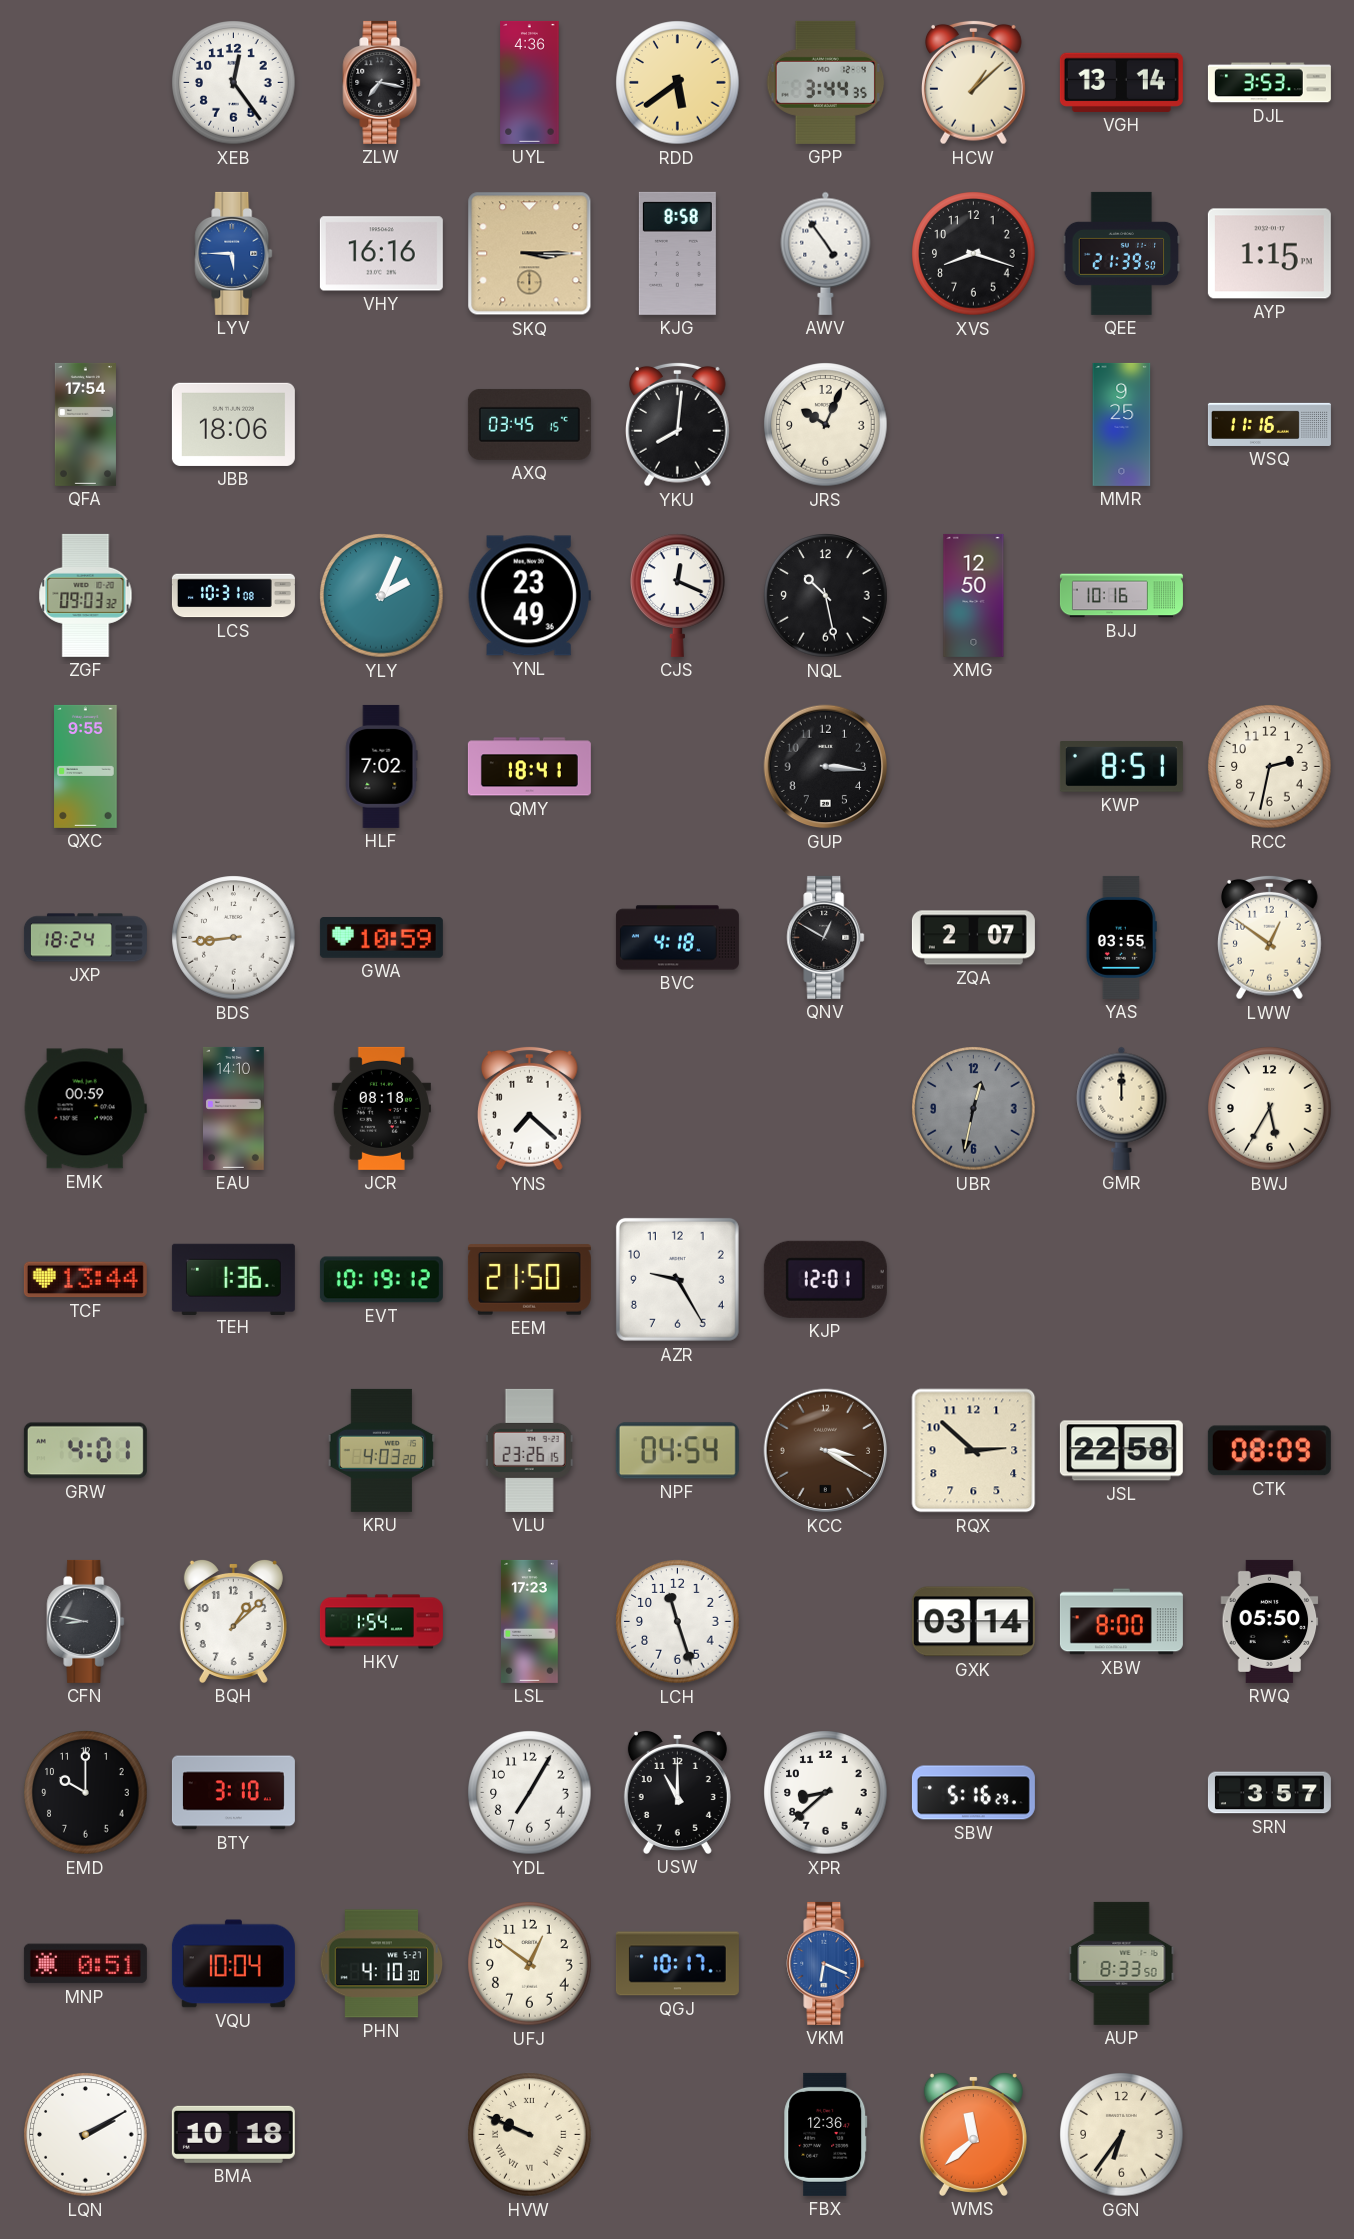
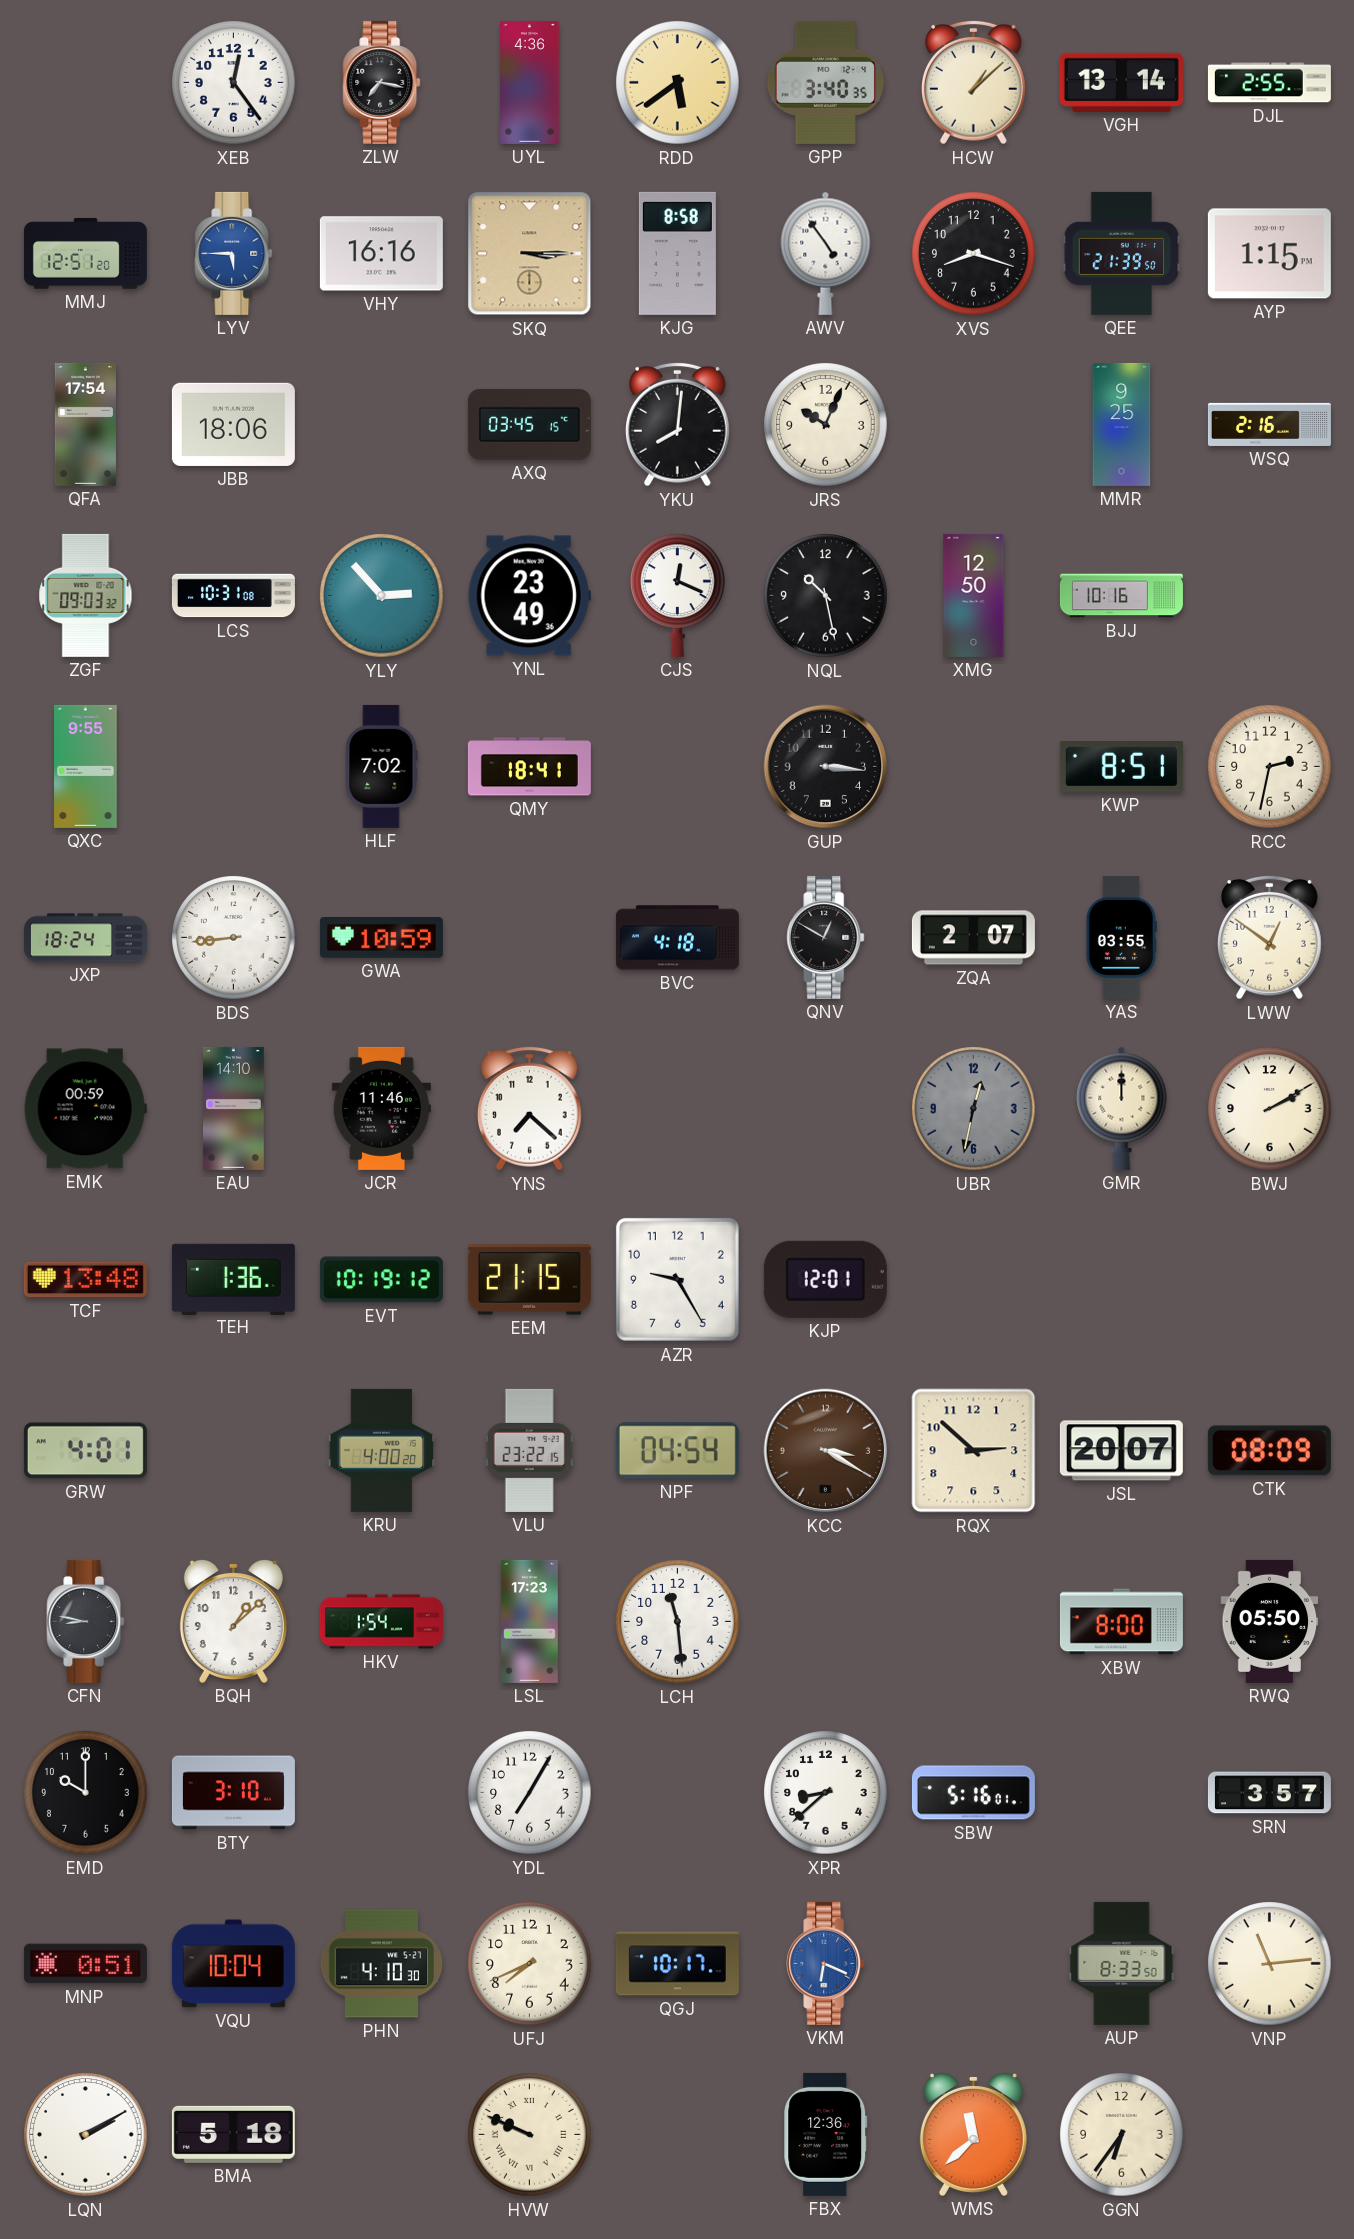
GPP: 3:44 -> 3:40
DJL: 3:53 -> 2:55
MMJ: none -> 12:51
WSQ: 11:16 -> 2:16
YLY: 2:04 -> 2:53
JCR: 08:18 -> 11:46
BWJ: 5:35 -> 2:10
TCF: 13:44 -> 13:48
EEM: 21:50 -> 21:15
KRU: 4:03 -> 4:00
VLU: 23:26 -> 23:22
JSL: 22:58 -> 20:07
LCH: 11:27 -> 11:29
GXK: 03:14 -> none
USW: 11:00 -> none
SBW: 5:16:29 -> 5:16:01
UFJ: 12:51 -> 7:41
VNP: none -> 11:14
BMA: 10:18 -> 5:18
